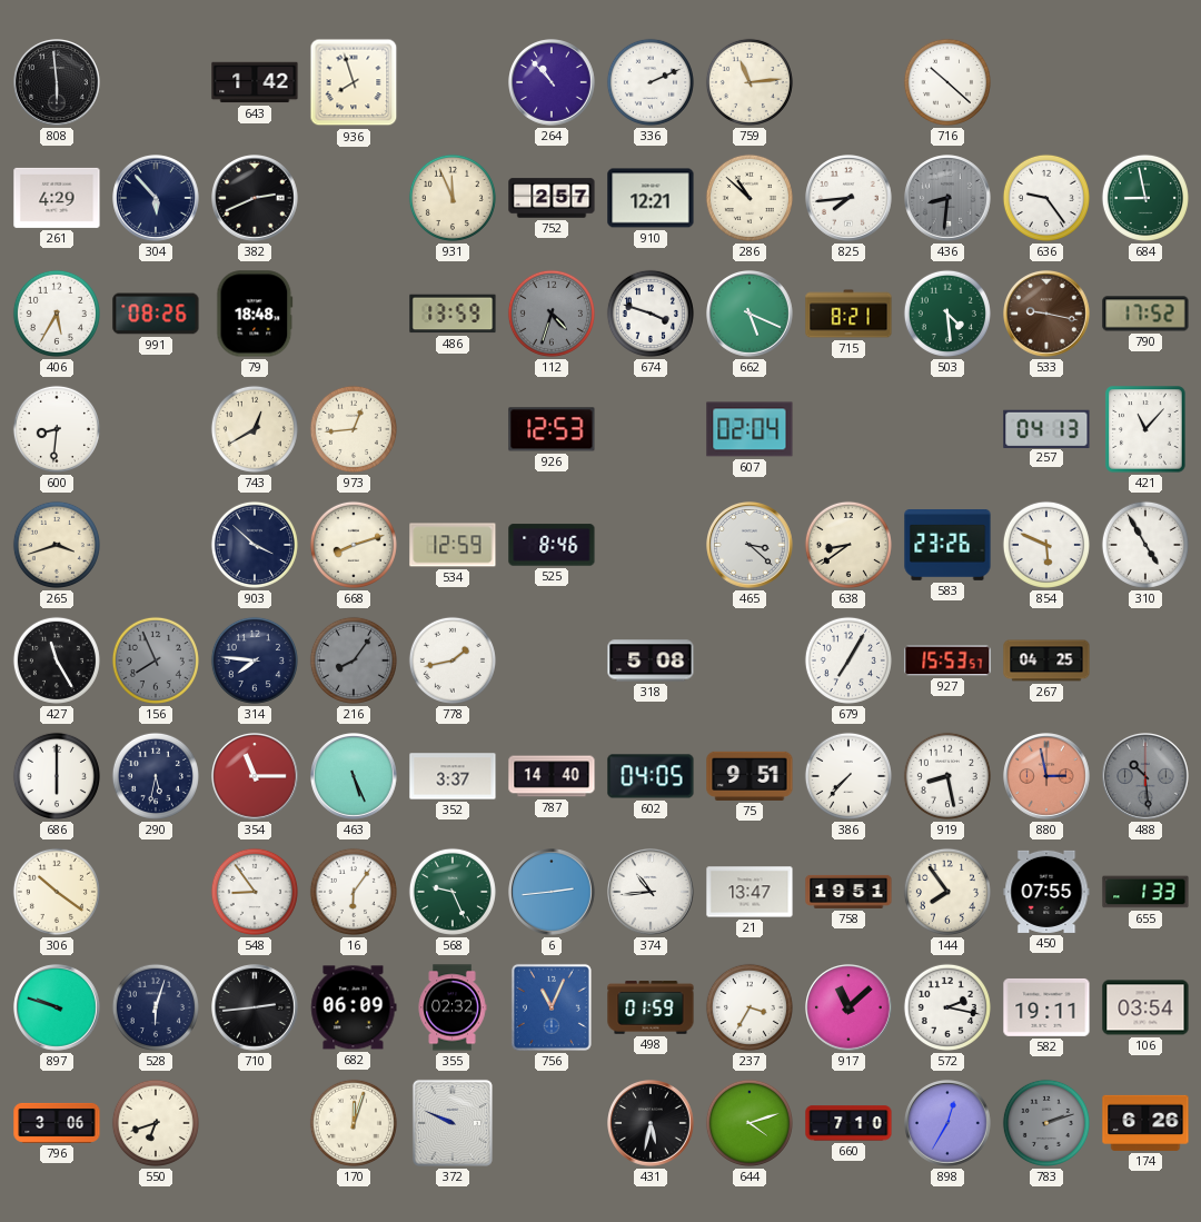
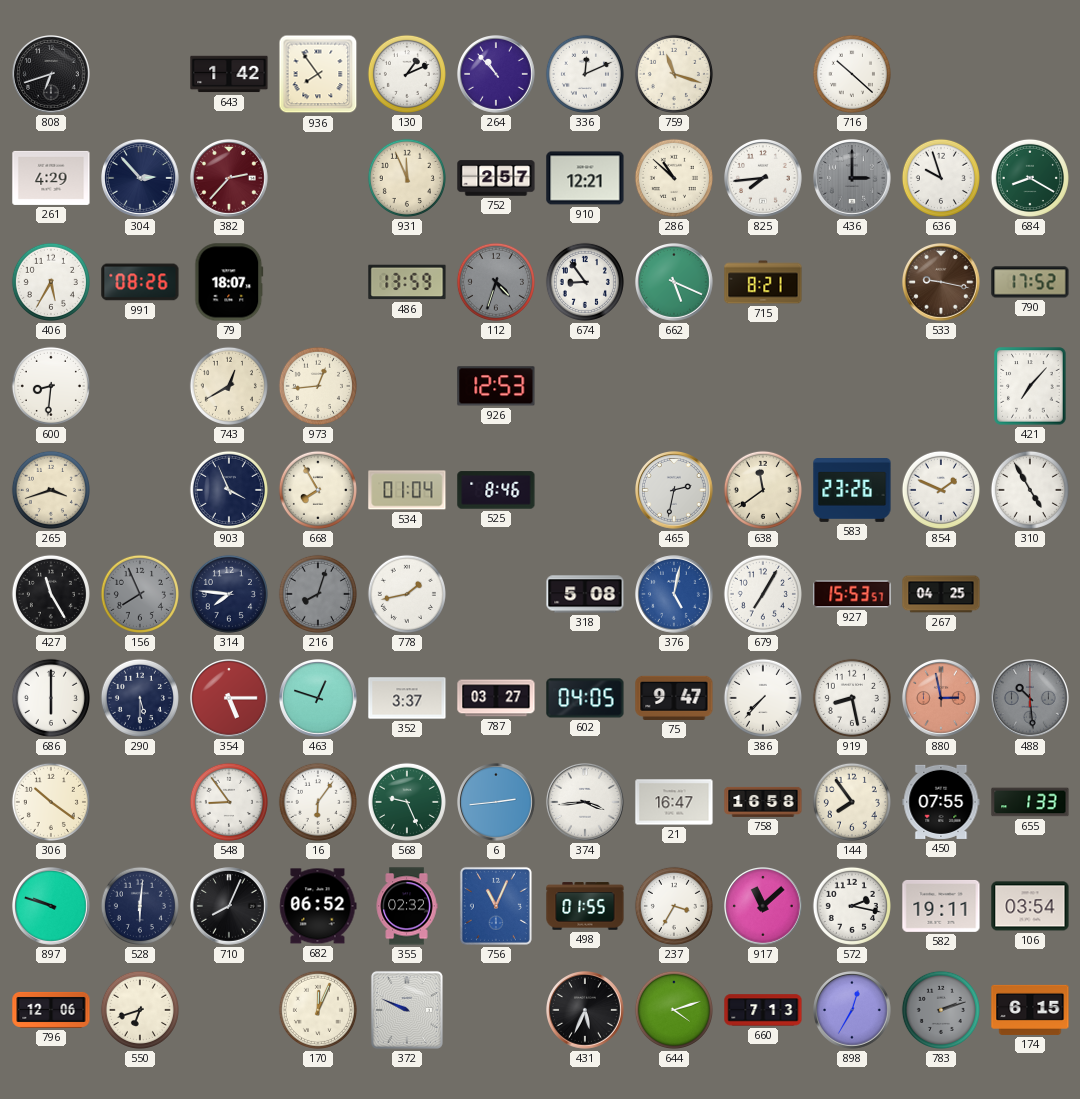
808: 5:59 -> 6:42
936: 7:57 -> 7:54
130: none -> 1:11
336: 2:11 -> 12:11
759: 11:14 -> 11:18
304: 5:53 -> 2:53
382: 2:41 -> 2:37
382 dial: black -> burgundy
436: 8:31 -> 3:00
636: 9:24 -> 9:57
684: 8:58 -> 8:20
79: 18:48 -> 18:07
674: 3:48 -> 8:54
503: 4:29 -> none
607: 02:04 -> none
257: 04:13 -> none
421: 11:07 -> 7:07
903: 3:52 -> 3:56
668: 8:12 -> 7:55
534: 12:59 -> 01:04
465: 3:22 -> 2:32
638: 8:39 -> 11:39
854: 5:49 -> 1:49
216: 8:06 -> 8:03
376: none -> 5:02
290: 5:32 -> 5:30
354: 11:15 -> 5:15
463: 5:26 -> 12:48
787: 14:40 -> 03:27
75: 9:51 -> 9:47
374: 10:44 -> 3:44
21: 13:47 -> 16:47
758: 19:51 -> 16:58
528: 6:03 -> 6:01
710: 2:44 -> 8:04
682: 06:09 -> 06:52
498: 01:59 -> 01:55
796: 3:06 -> 12:06
170: 12:03 -> 12:04
431: 5:32 -> 5:34
660: 7:10 -> 7:13
174: 6:26 -> 6:15
